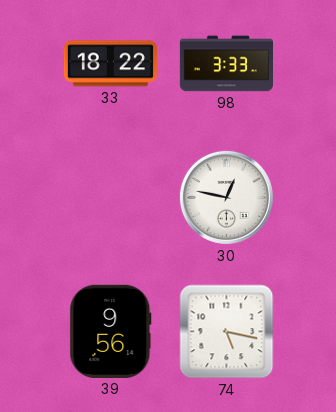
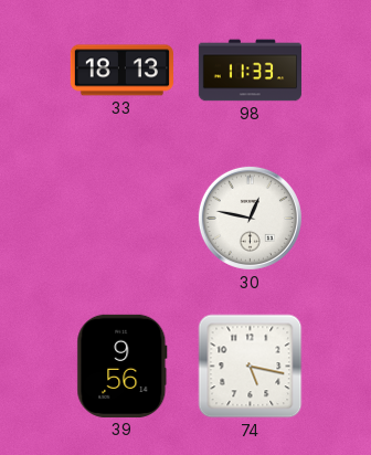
33: 18:22 -> 18:13
98: 3:33 -> 11:33
